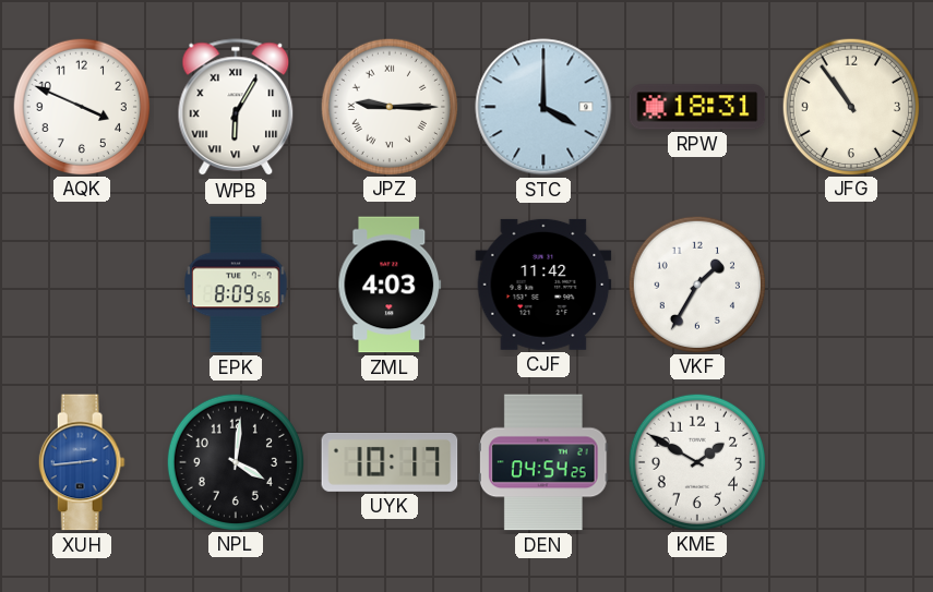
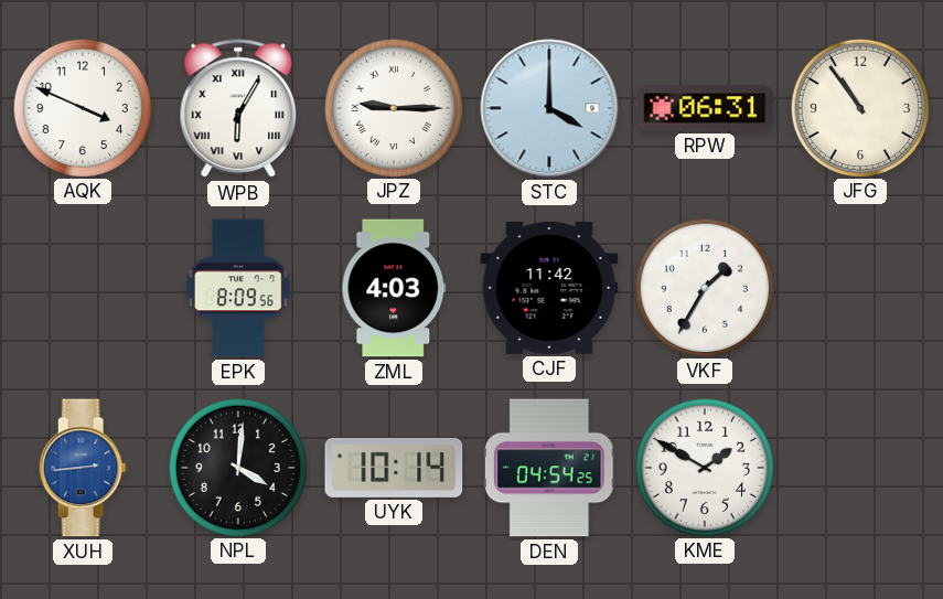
RPW: 18:31 -> 06:31
UYK: 10:17 -> 10:14
